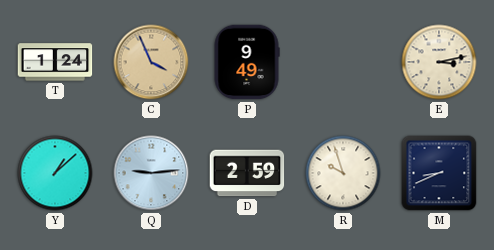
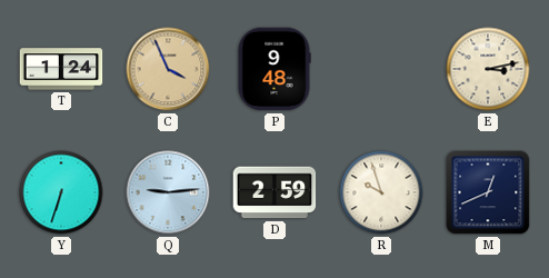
P: 9:49 -> 9:48
Y: 1:08 -> 6:33
M: 8:41 -> 12:41
